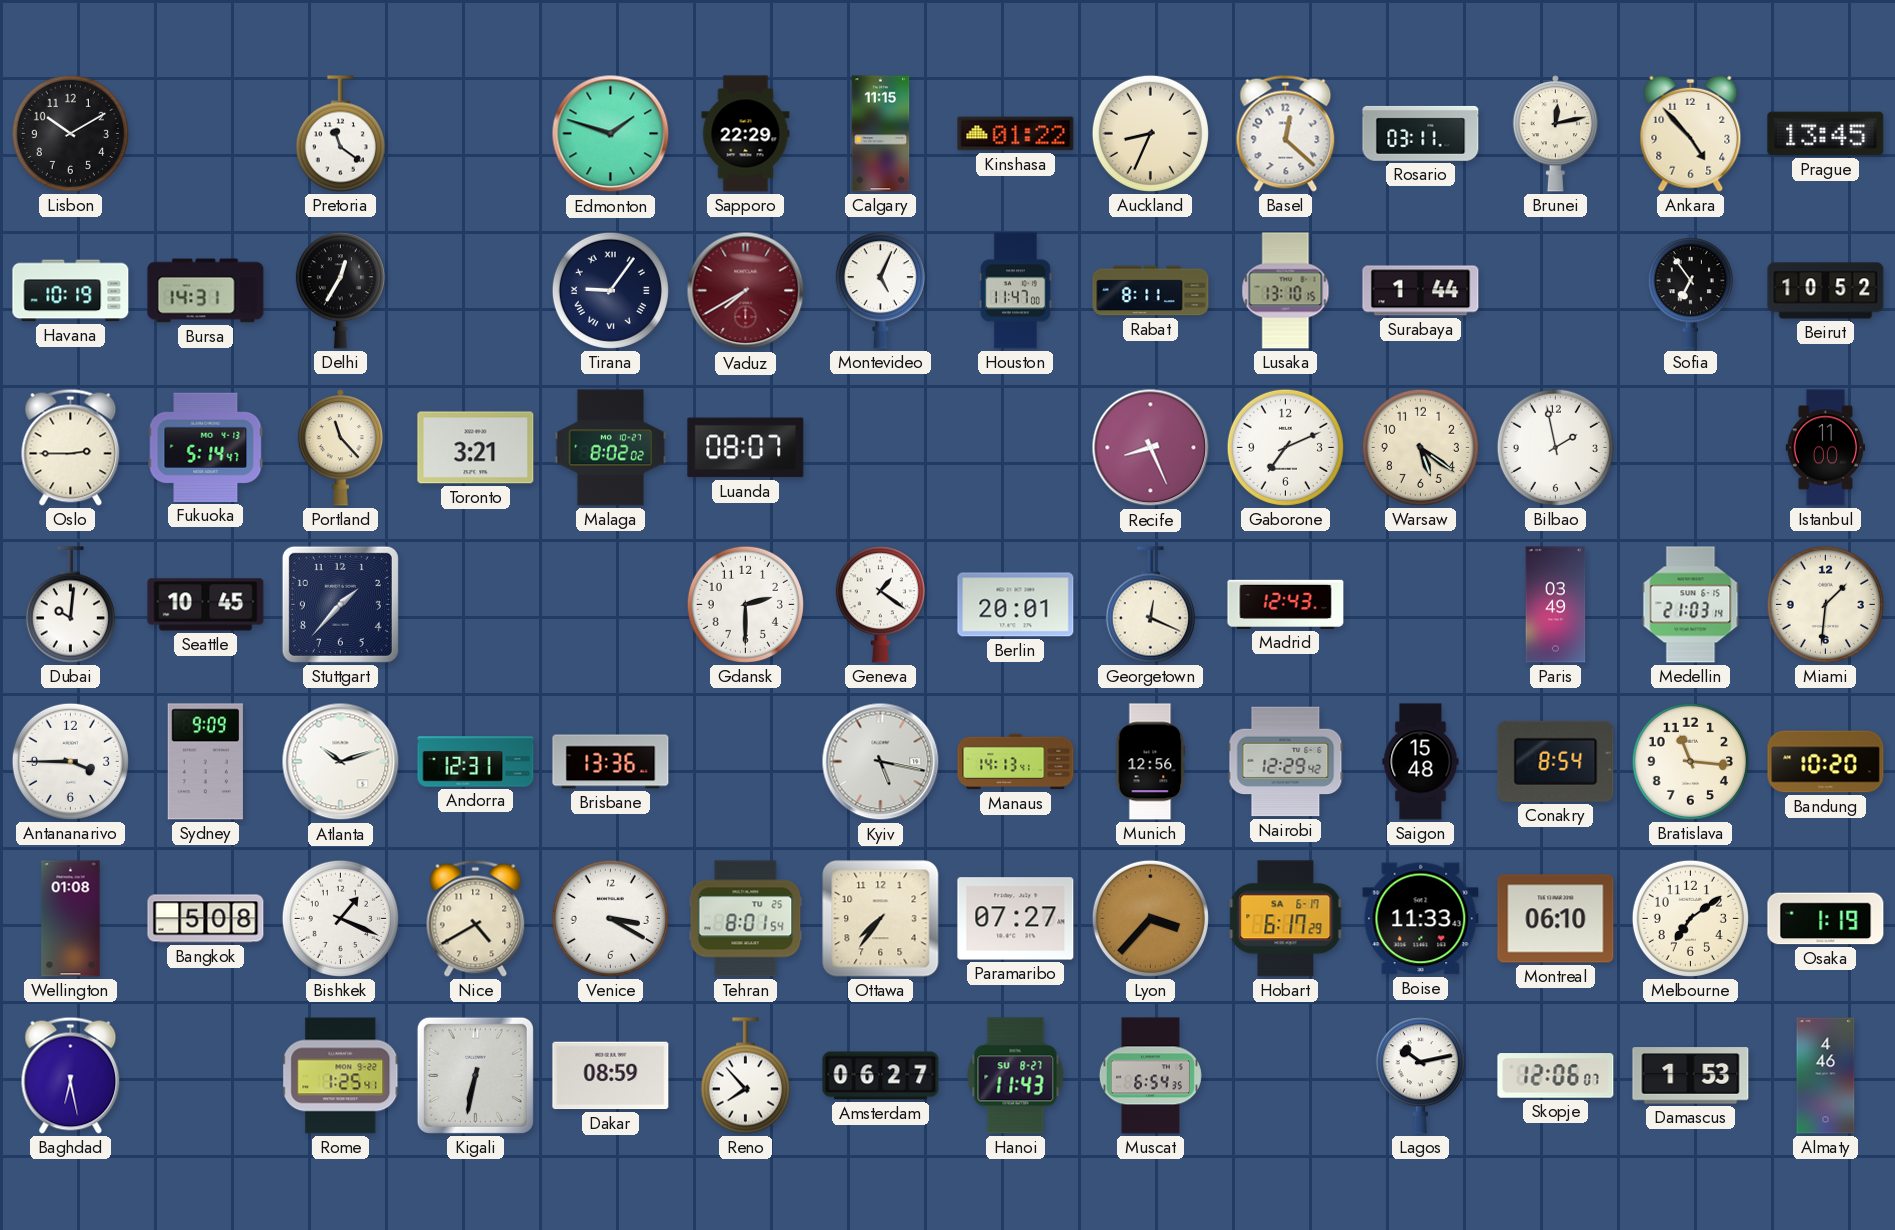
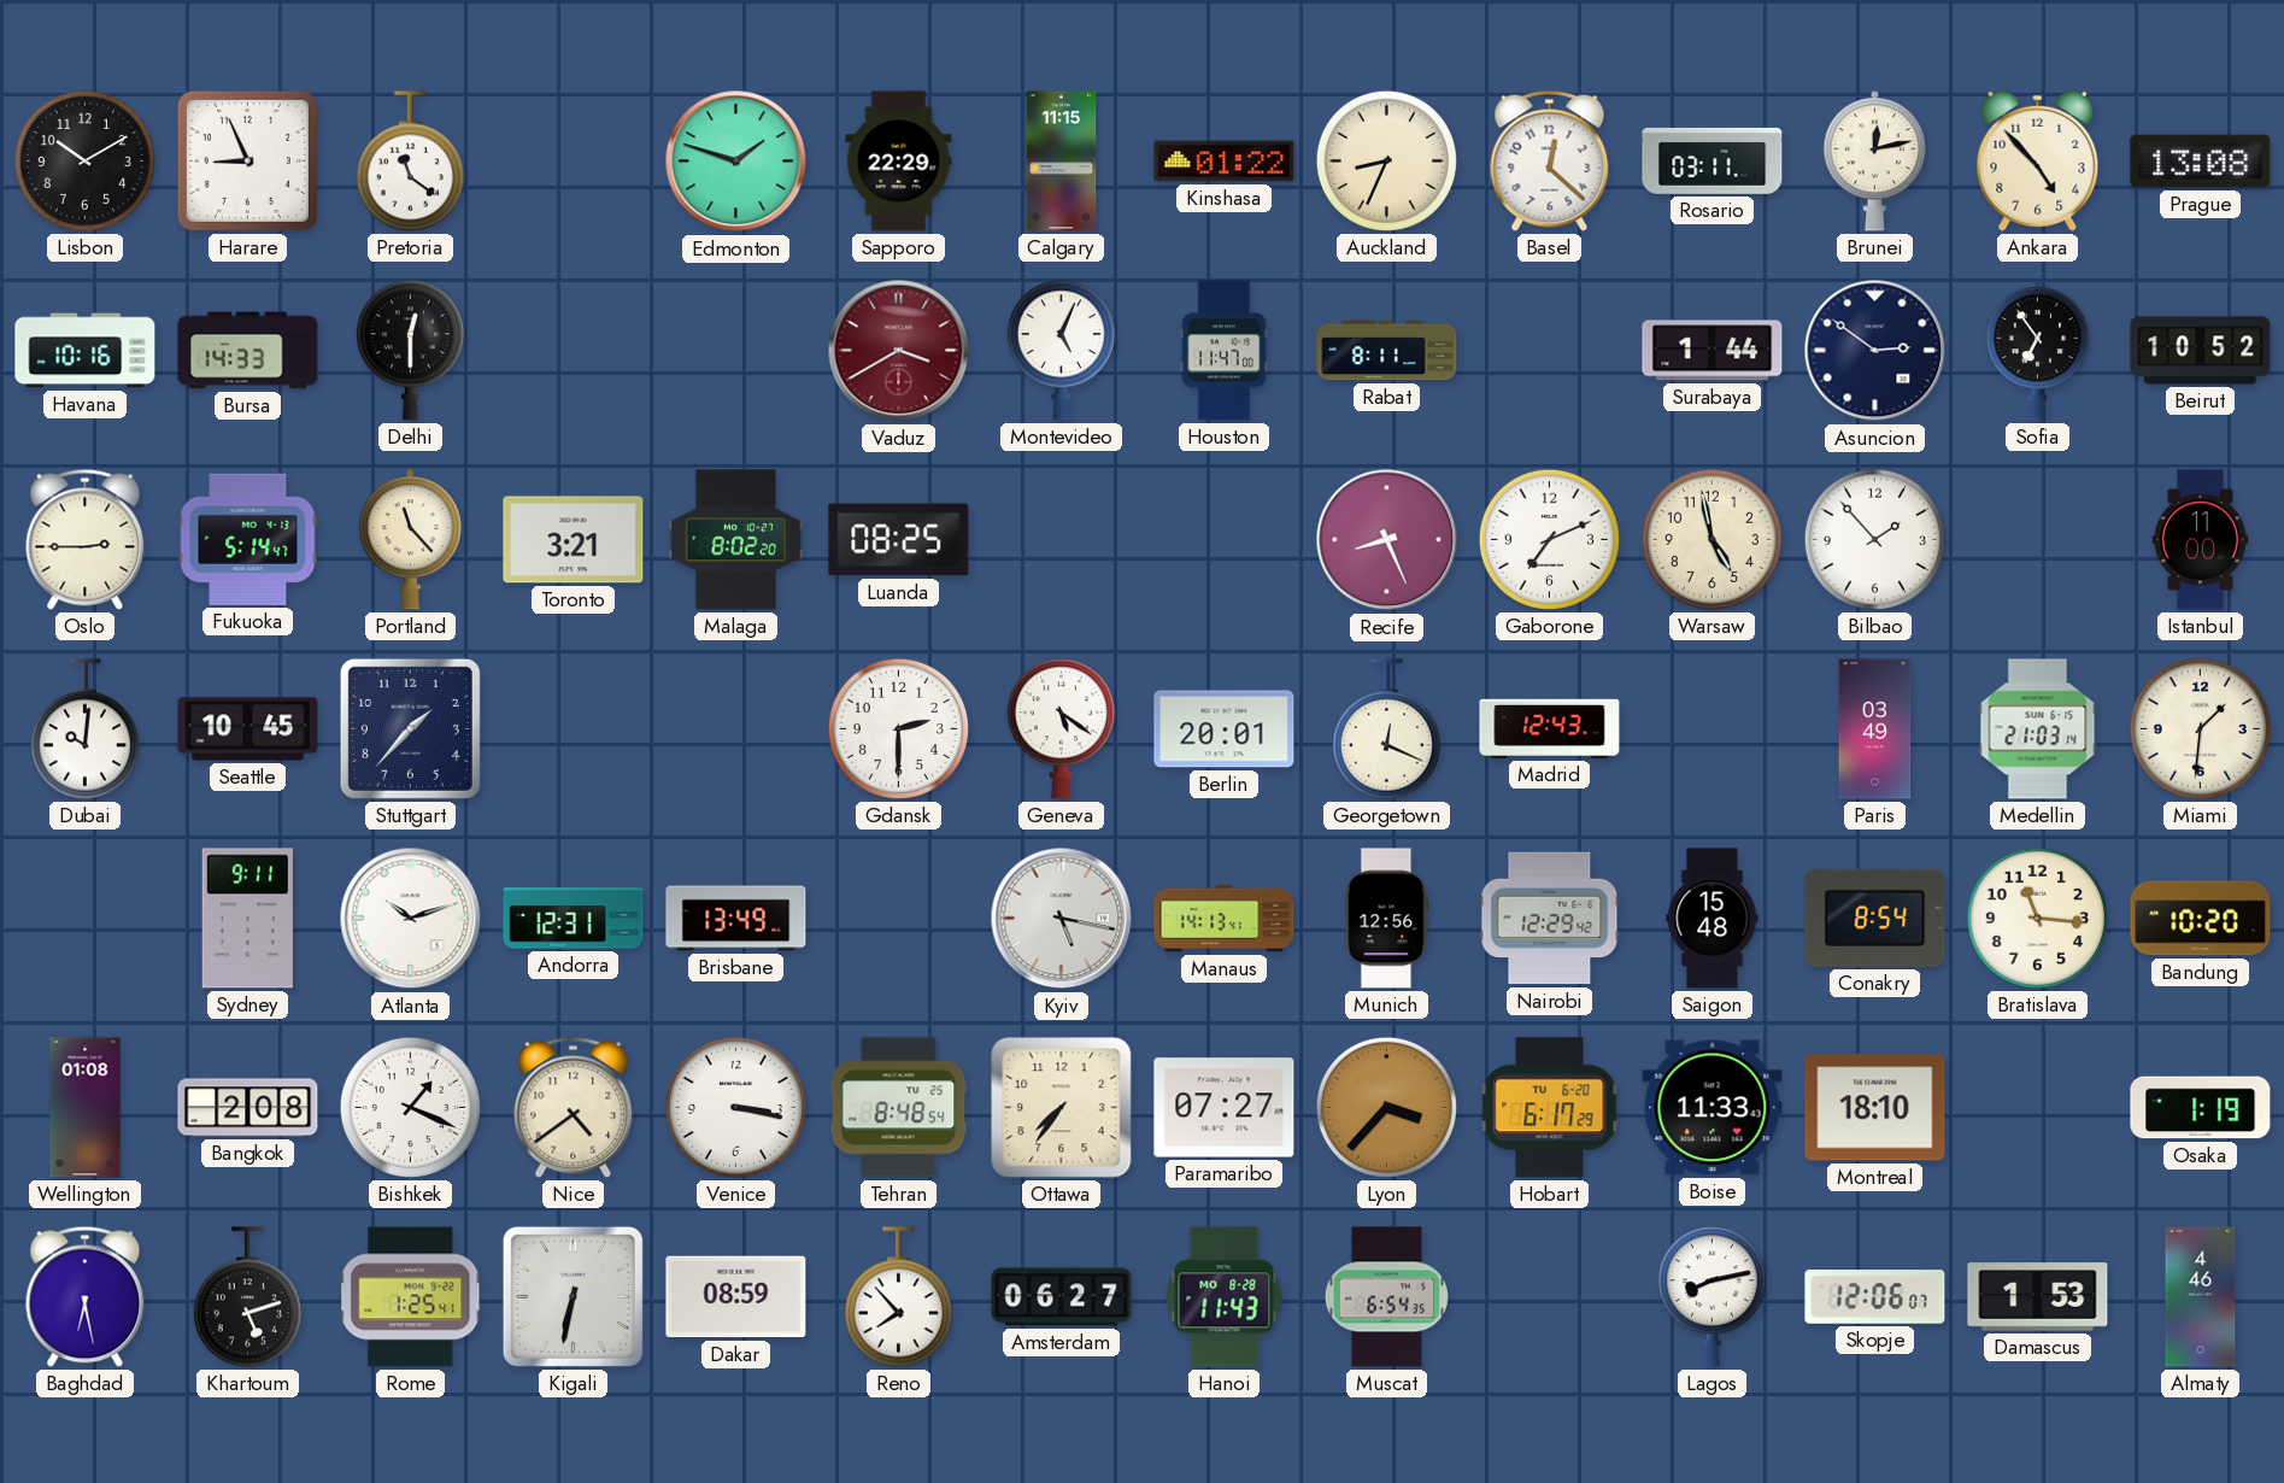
Harare: none -> 8:56
Prague: 13:45 -> 13:08
Havana: 10:19 -> 10:16
Bursa: 14:31 -> 14:33
Delhi: 12:35 -> 12:30
Tirana: 9:06 -> none
Vaduz: 7:40 -> 3:40
Lusaka: 13:10 -> none
Asuncion: none -> 2:51
Malaga: 8:02:02 -> 8:02:20
Luanda: 08:07 -> 08:25
Warsaw: 5:21 -> 4:58
Bilbao: 1:58 -> 1:53
Geneva: 1:21 -> 5:21
Antananarivo: 3:45 -> none
Sydney: 9:09 -> 9:11
Brisbane: 13:36 -> 13:49
Bangkok: 5:08 -> 2:08
Nice: 4:40 -> 4:39
Venice: 3:20 -> 3:17
Tehran: 8:01 -> 8:48
Hobart date: SA 6-17 -> TU 6-20
Montreal: 06:10 -> 18:10
Melbourne: 7:09 -> none
Khartoum: none -> 5:12
Hanoi date: SU 8-27 -> MO 8-28
Lagos: 10:13 -> 8:13
